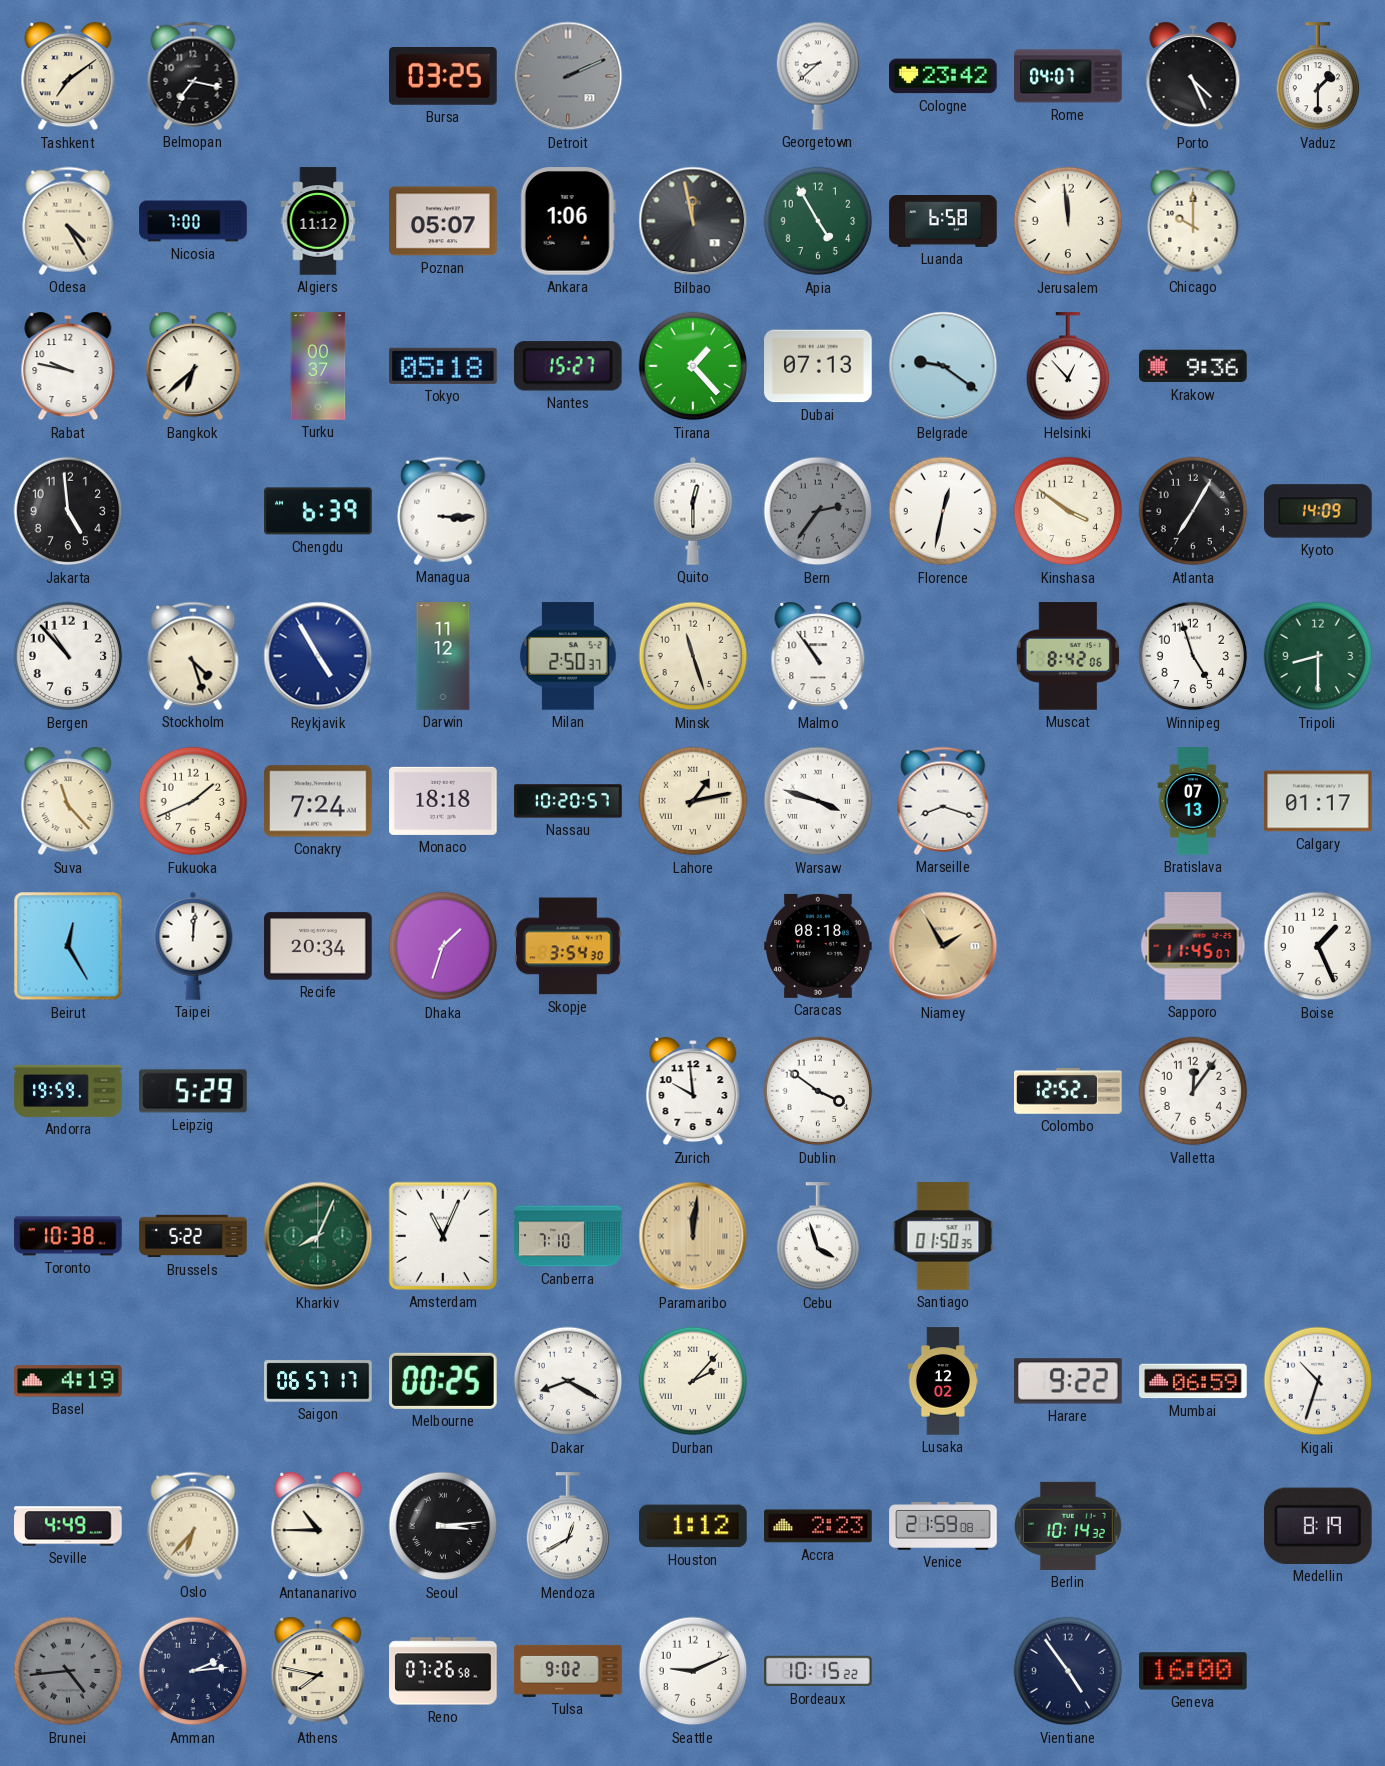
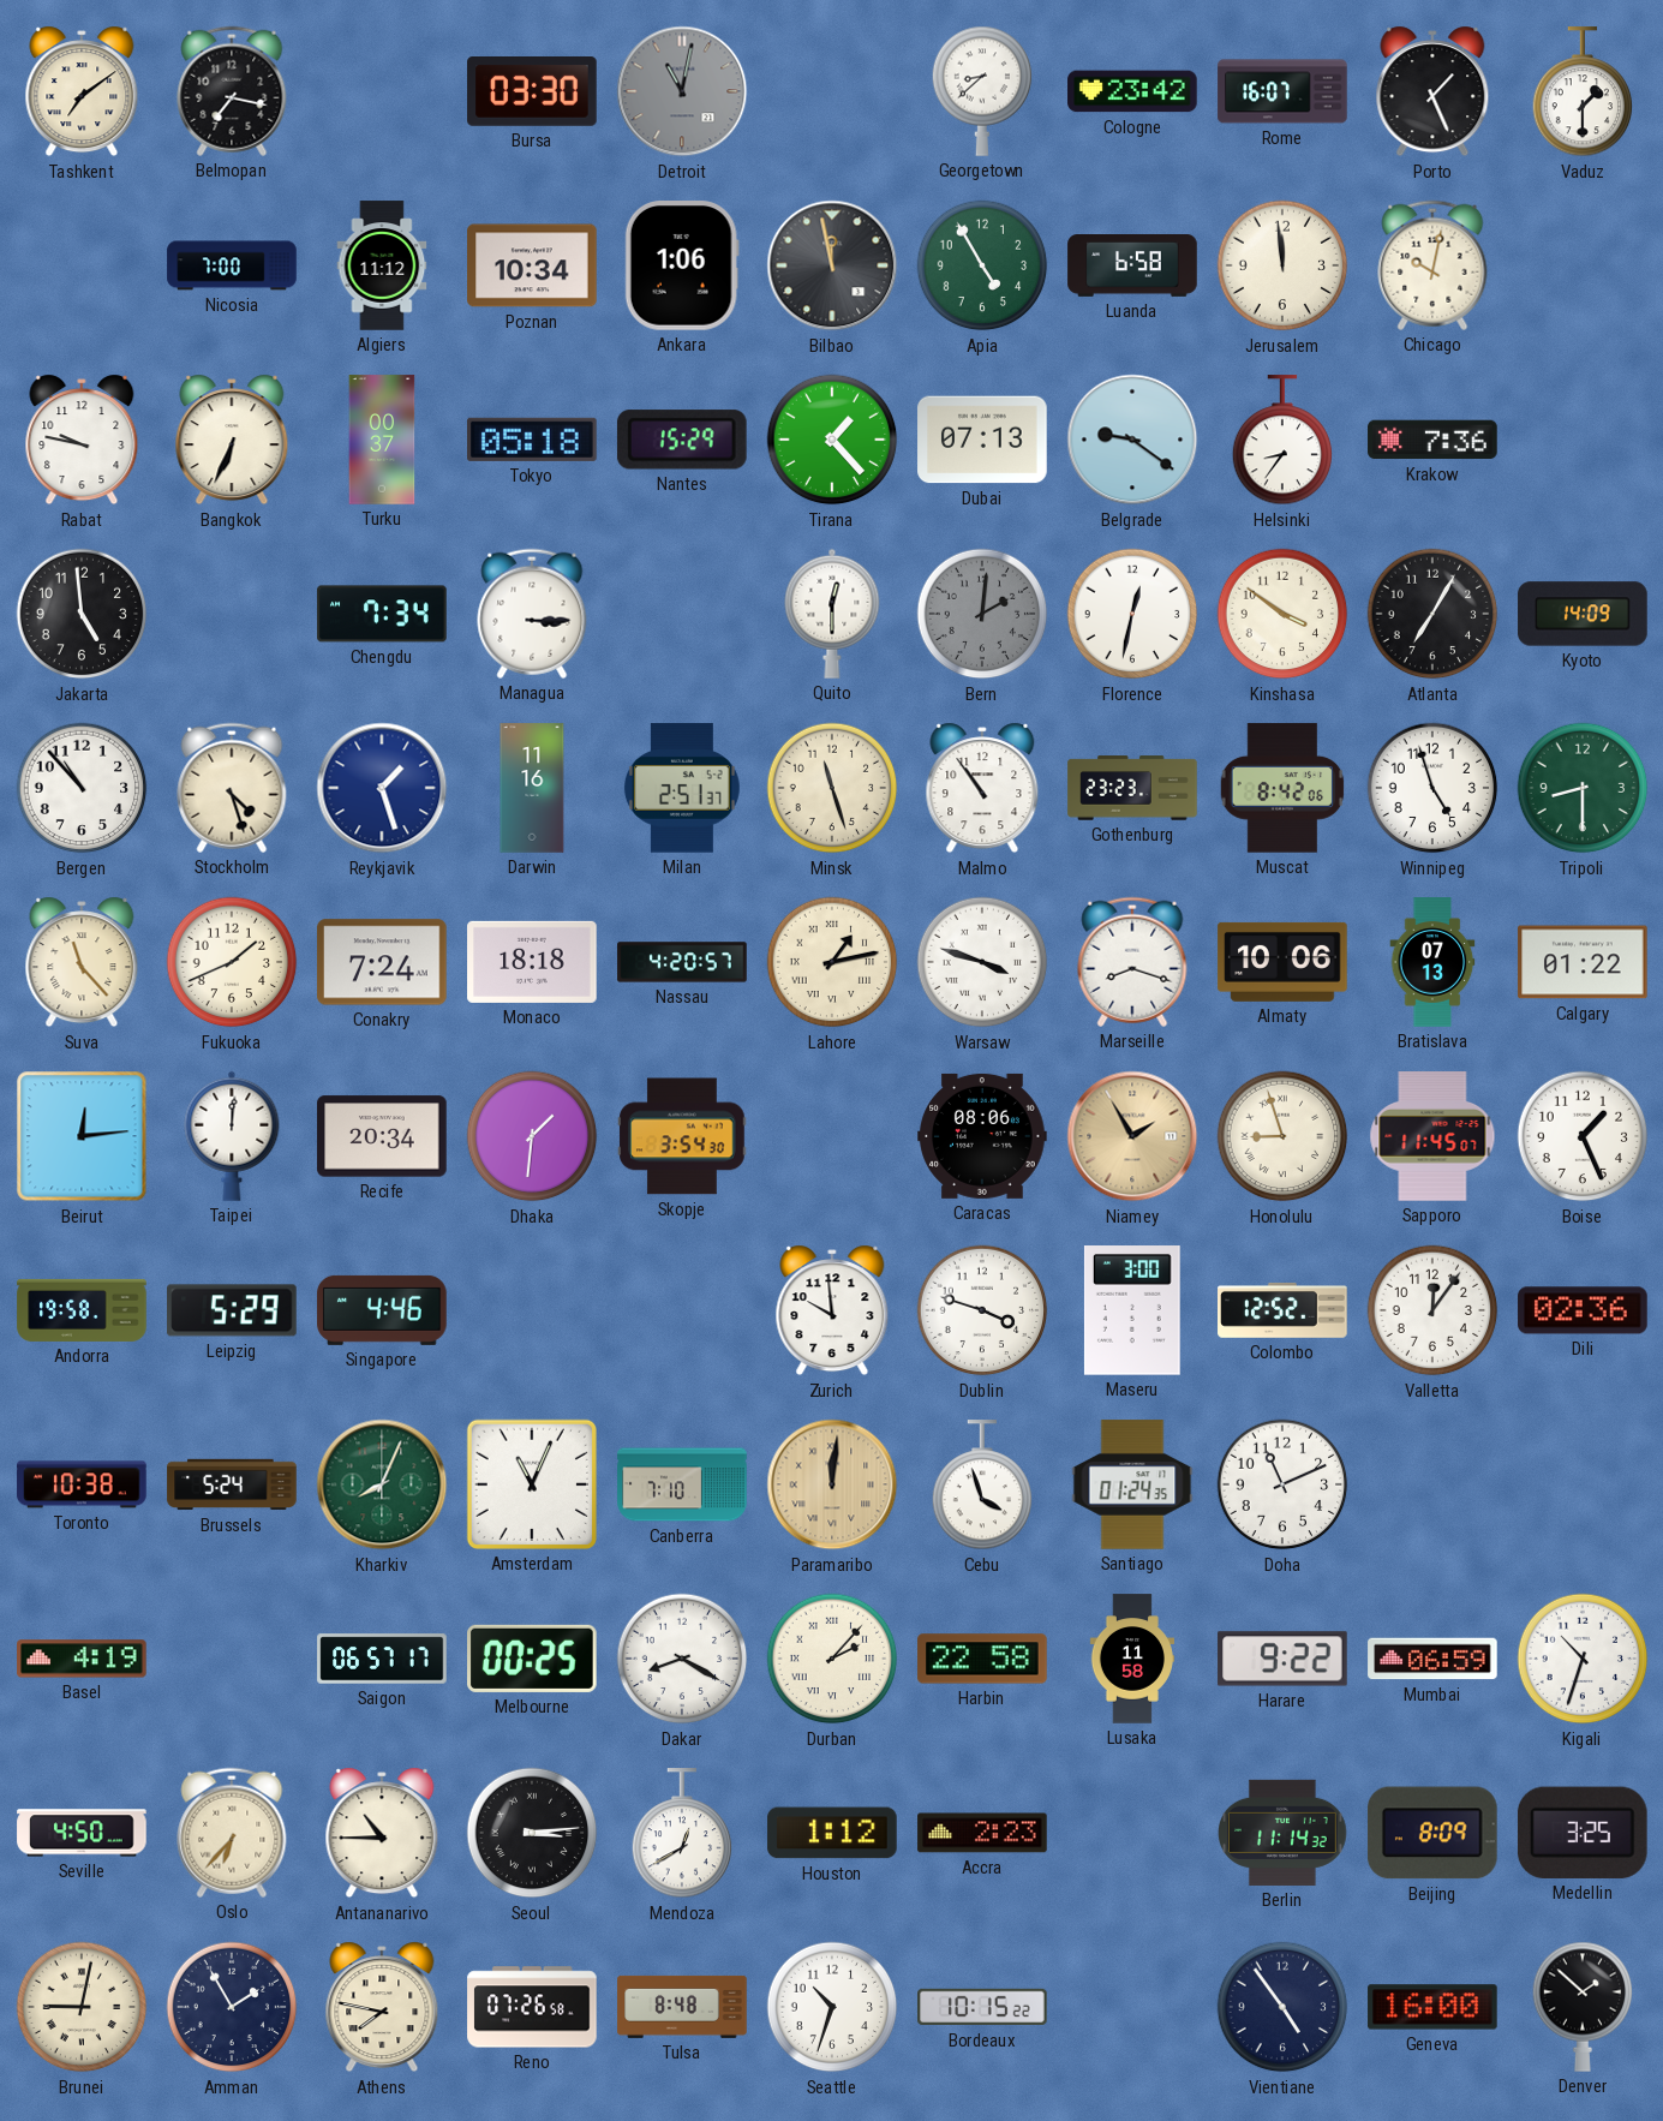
Bursa: 03:25 -> 03:30
Detroit: 2:11 -> 11:02
Rome: 04:07 -> 16:07
Porto: 4:26 -> 1:26
Odesa: 4:25 -> none
Poznan: 05:07 -> 10:34
Chicago: 10:00 -> 10:02
Bangkok: 6:38 -> 6:34
Nantes: 15:27 -> 15:29
Helsinki: 12:53 -> 8:36
Krakow: 9:36 -> 7:36
Chengdu: 6:39 -> 7:34
Bern: 2:36 -> 2:01
Reykjavik: 4:55 -> 1:27
Darwin: 11:12 -> 11:16
Milan: 2:50 -> 2:51
Gothenburg: none -> 23:23
Nassau: 10:20 -> 4:20
Almaty: none -> 10:06
Calgary: 01:17 -> 01:22
Beirut: 12:25 -> 12:14
Dhaka: 1:33 -> 1:31
Caracas: 08:18 -> 08:06
Honolulu: none -> 8:57
Andorra: 19:59 -> 19:58
Singapore: none -> 4:46
Dublin: 3:51 -> 3:48
Maseru: none -> 3:00
Dili: none -> 02:36
Brussels: 5:22 -> 5:24
Santiago: 01:50 -> 01:24
Doha: none -> 11:11
Harbin: none -> 22:58
Lusaka: 12:02 -> 11:58
Seville: 4:49 -> 4:50
Venice: 21:59 -> none
Berlin: 10:14 -> 11:14
Beijing: none -> 8:09
Medellin: 8:19 -> 3:25
Brunei: 4:44 -> 9:02
Brunei dial: grey -> cream
Amman: 2:14 -> 1:55
Tulsa: 9:02 -> 8:48
Seattle: 9:11 -> 10:33
Denver: none -> 1:52
